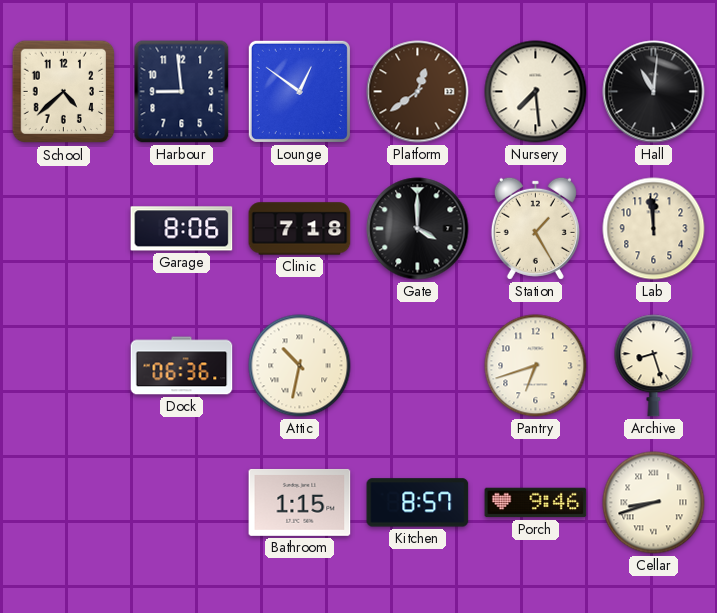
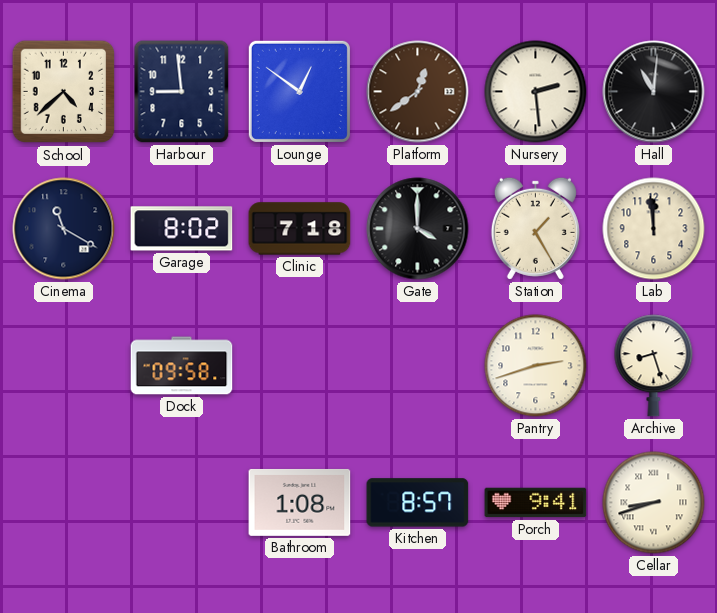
Nursery: 7:29 -> 2:29
Cinema: none -> 11:20
Garage: 8:06 -> 8:02
Dock: 06:36 -> 09:58
Attic: 10:32 -> none
Pantry: 6:42 -> 2:42
Bathroom: 1:15 -> 1:08
Porch: 9:46 -> 9:41
